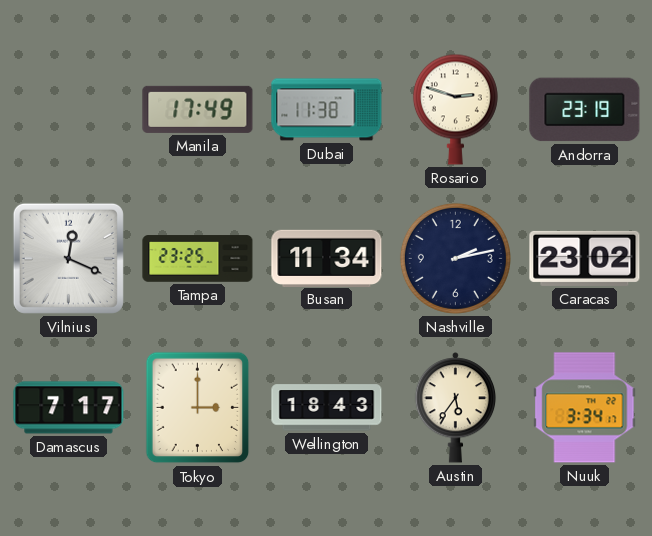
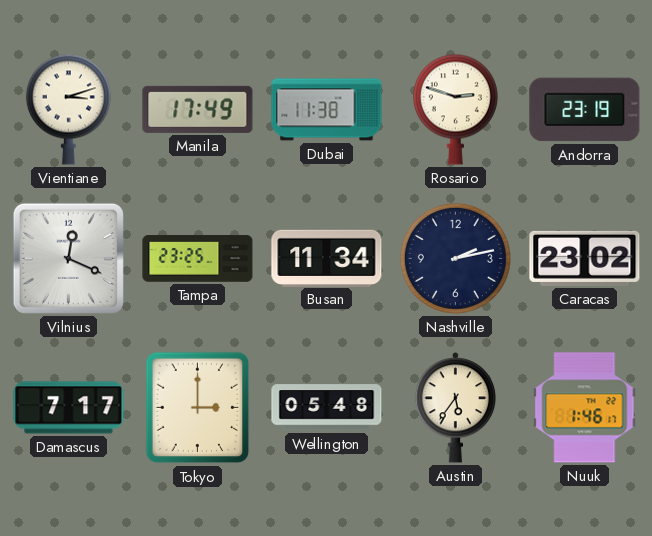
Vientiane: none -> 3:12
Wellington: 18:43 -> 05:48
Nuuk: 3:34 -> 1:46
